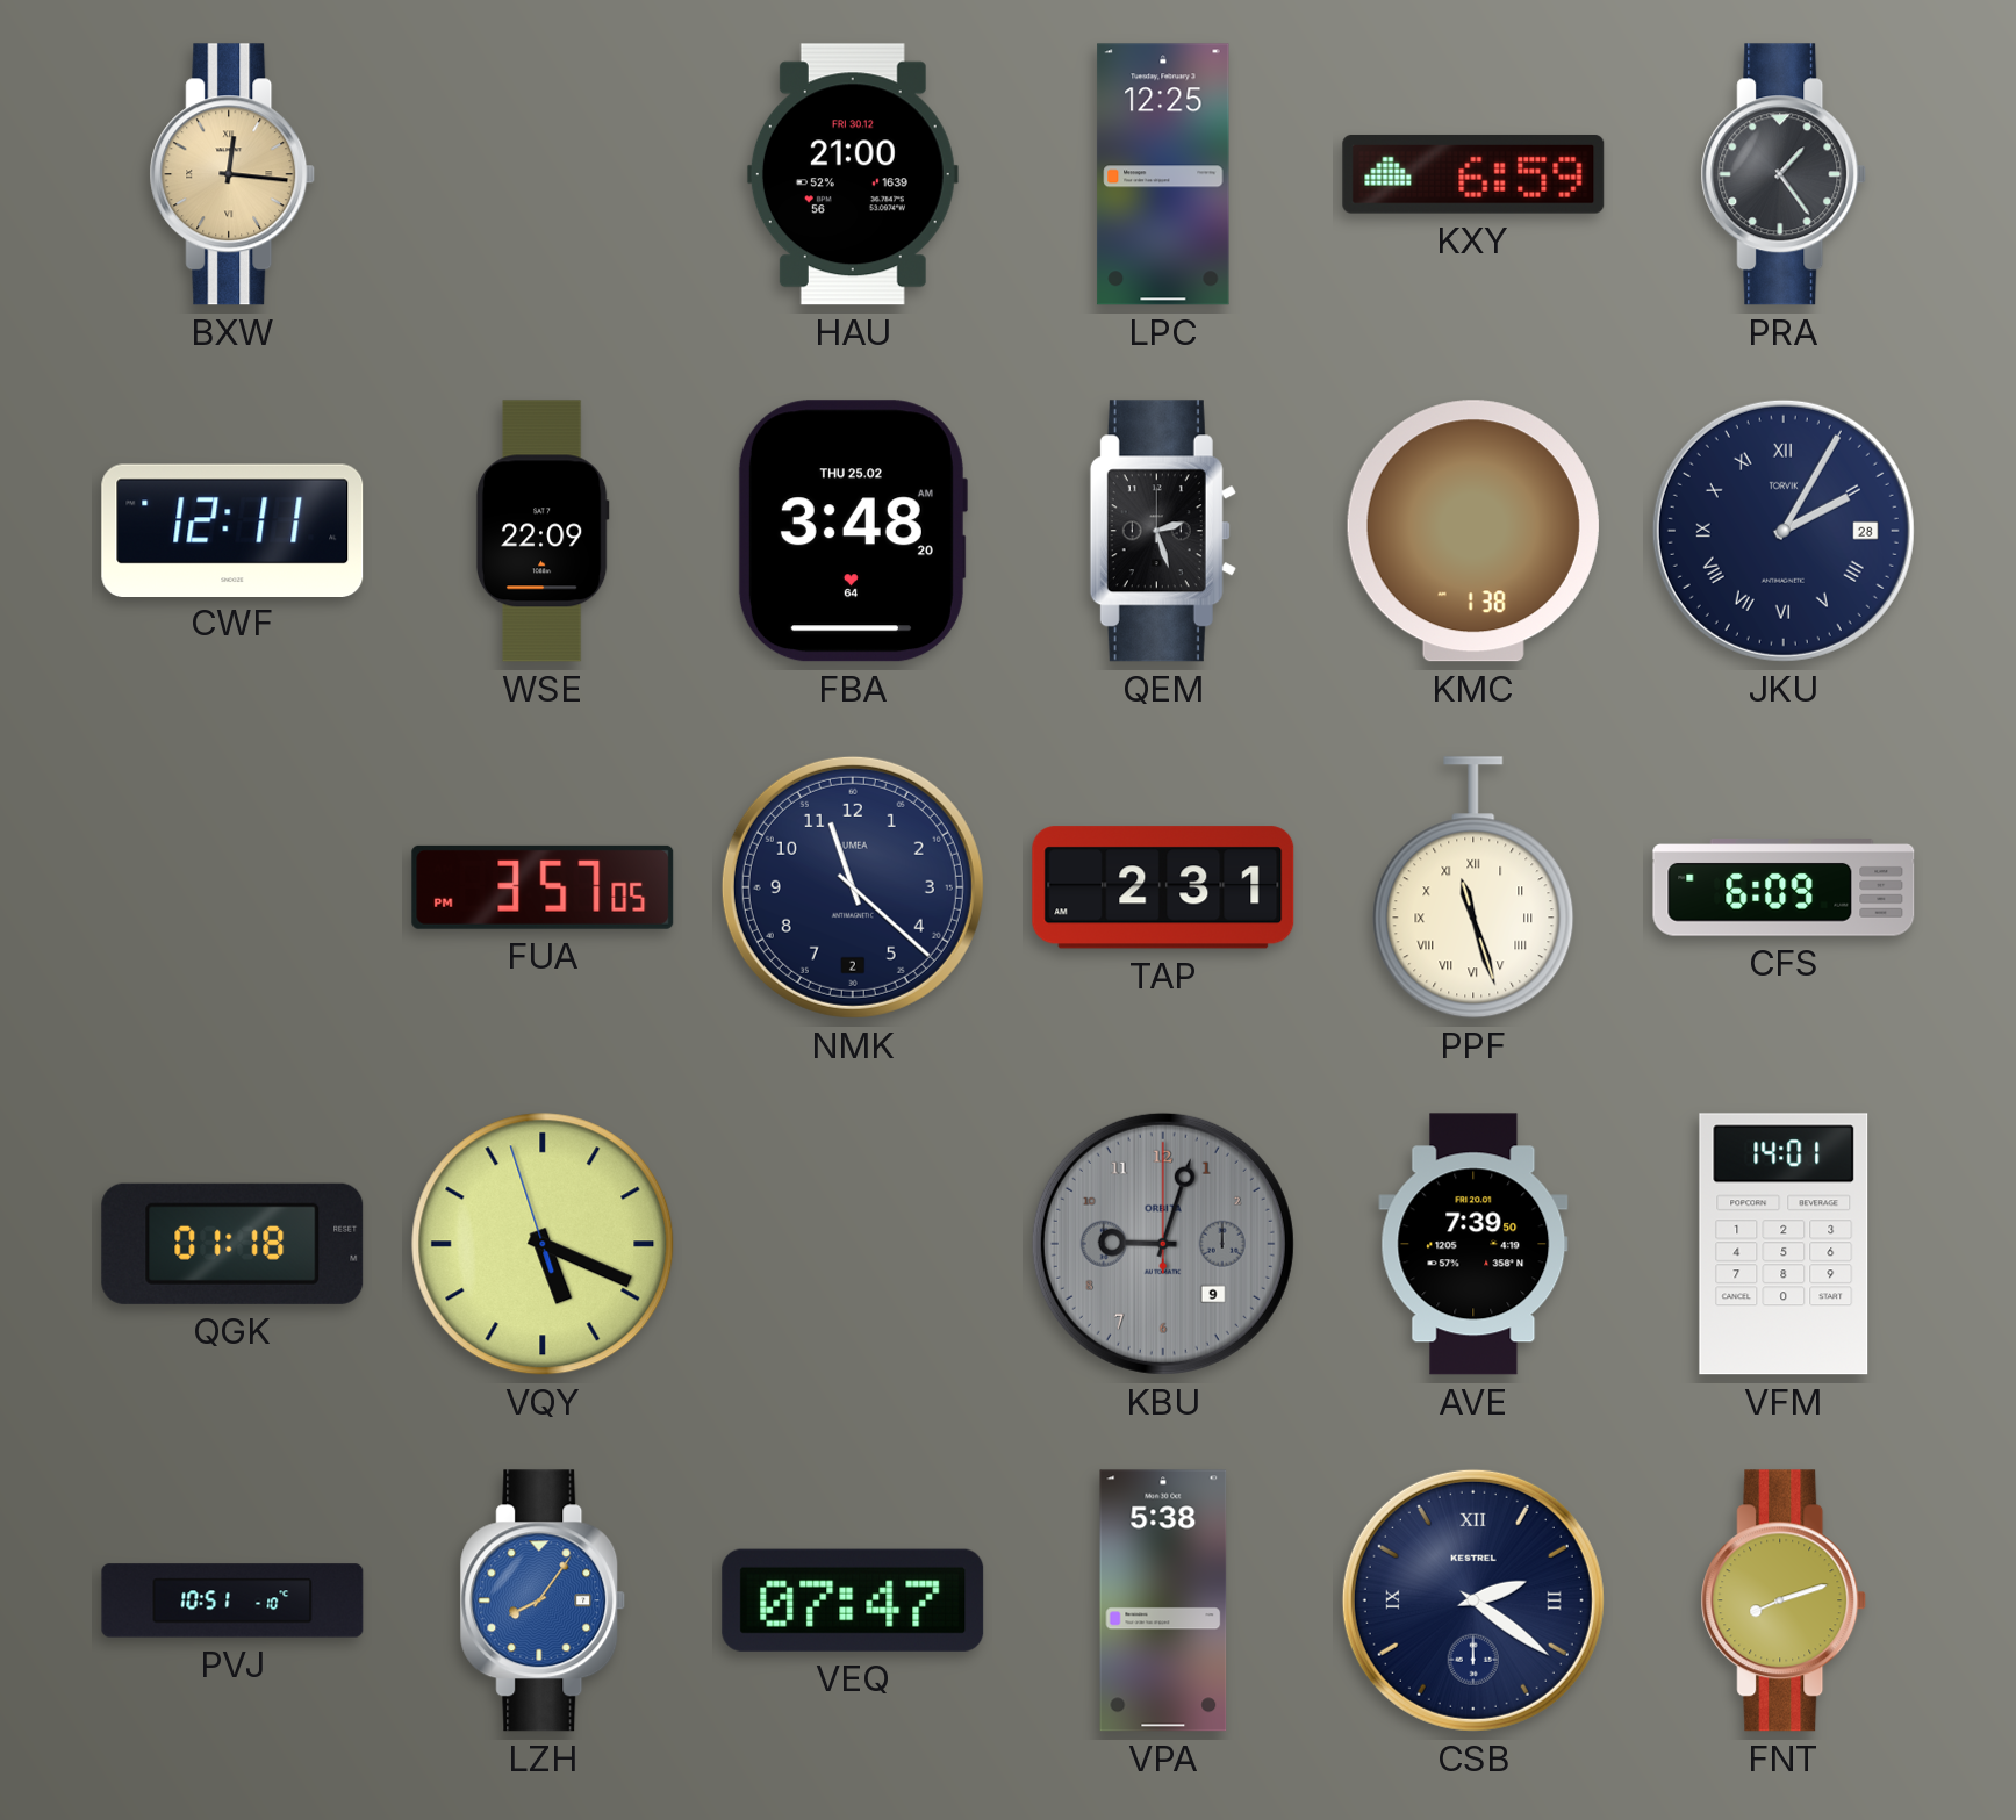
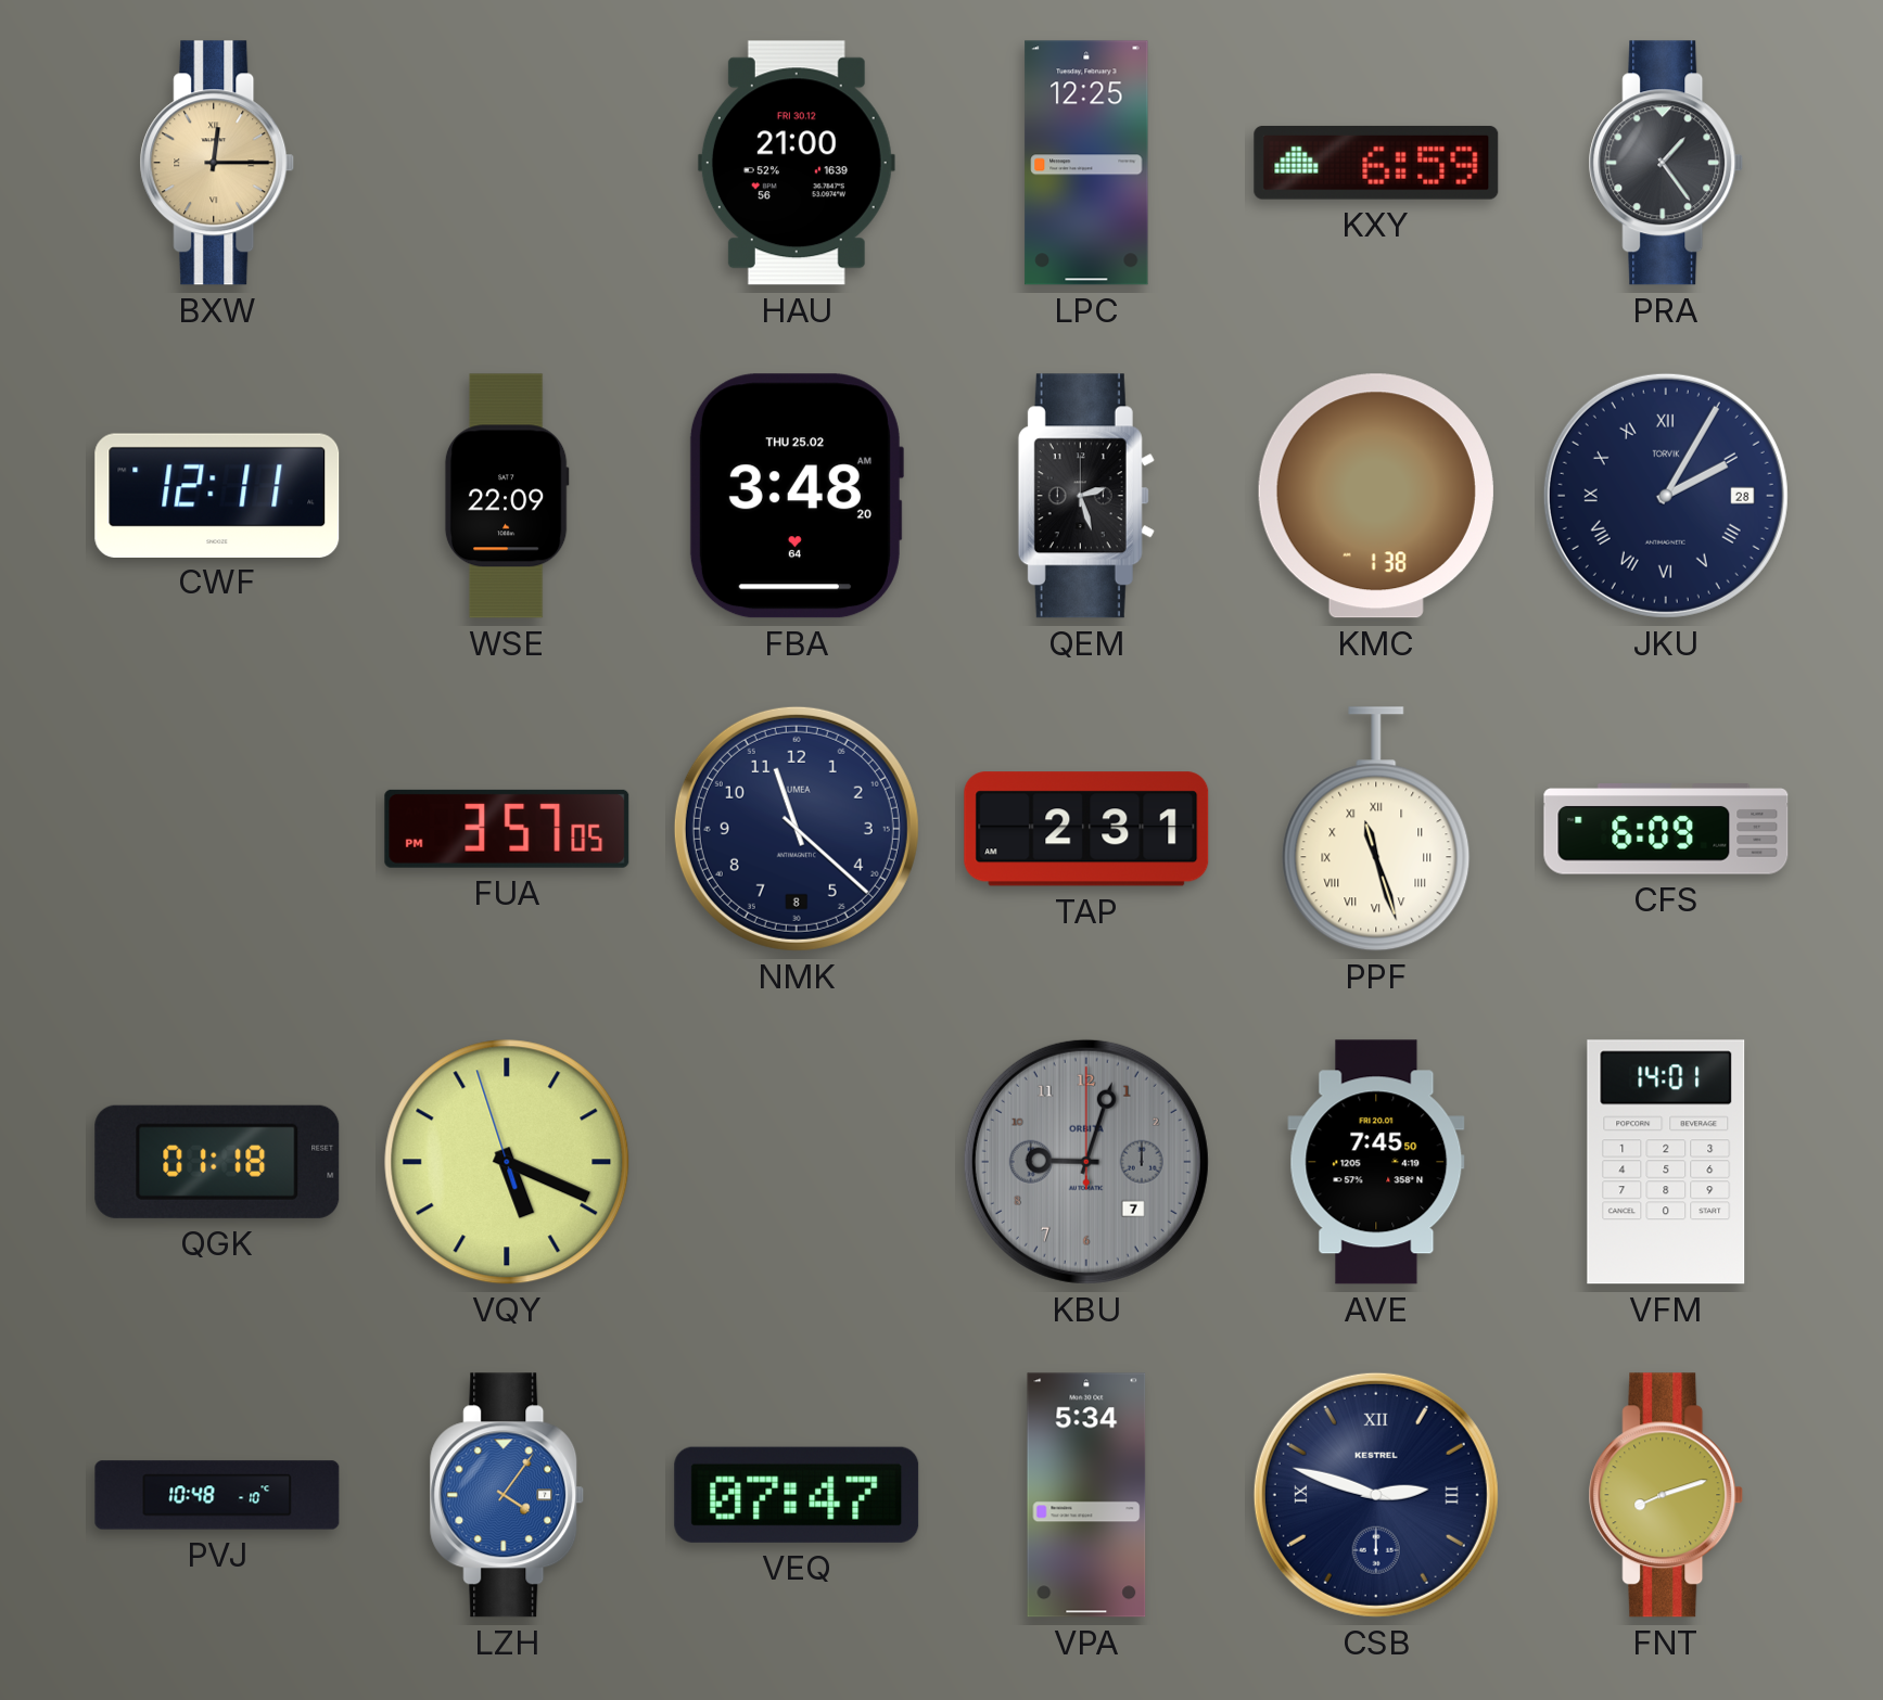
BXW: 12:16 -> 12:15
NMK date: 2 -> 8
KBU date: 9 -> 7
AVE: 7:39 -> 7:45
PVJ: 10:51 -> 10:48
LZH: 8:06 -> 4:06
VPA: 5:38 -> 5:34
CSB: 2:21 -> 2:48
